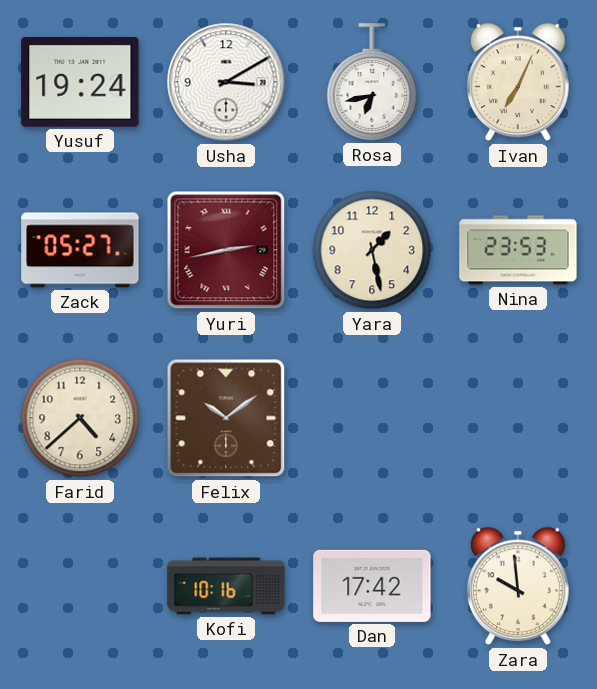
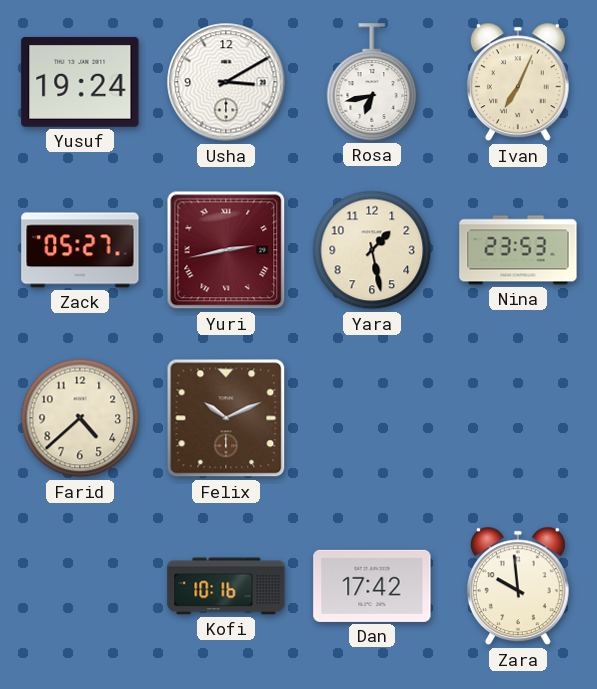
Felix: 10:09 -> 10:11
